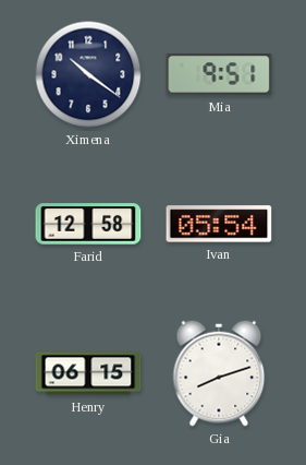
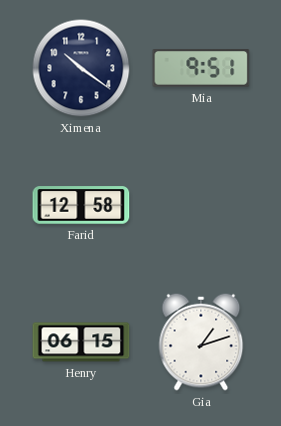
Ivan: 05:54 -> none
Gia: 8:12 -> 1:12
